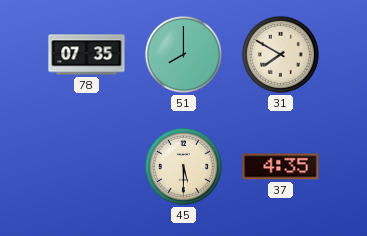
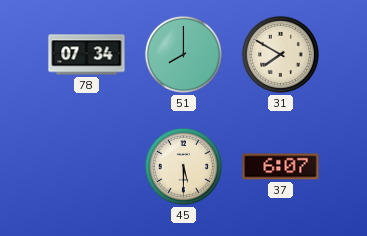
78: 07:35 -> 07:34
37: 4:35 -> 6:07
